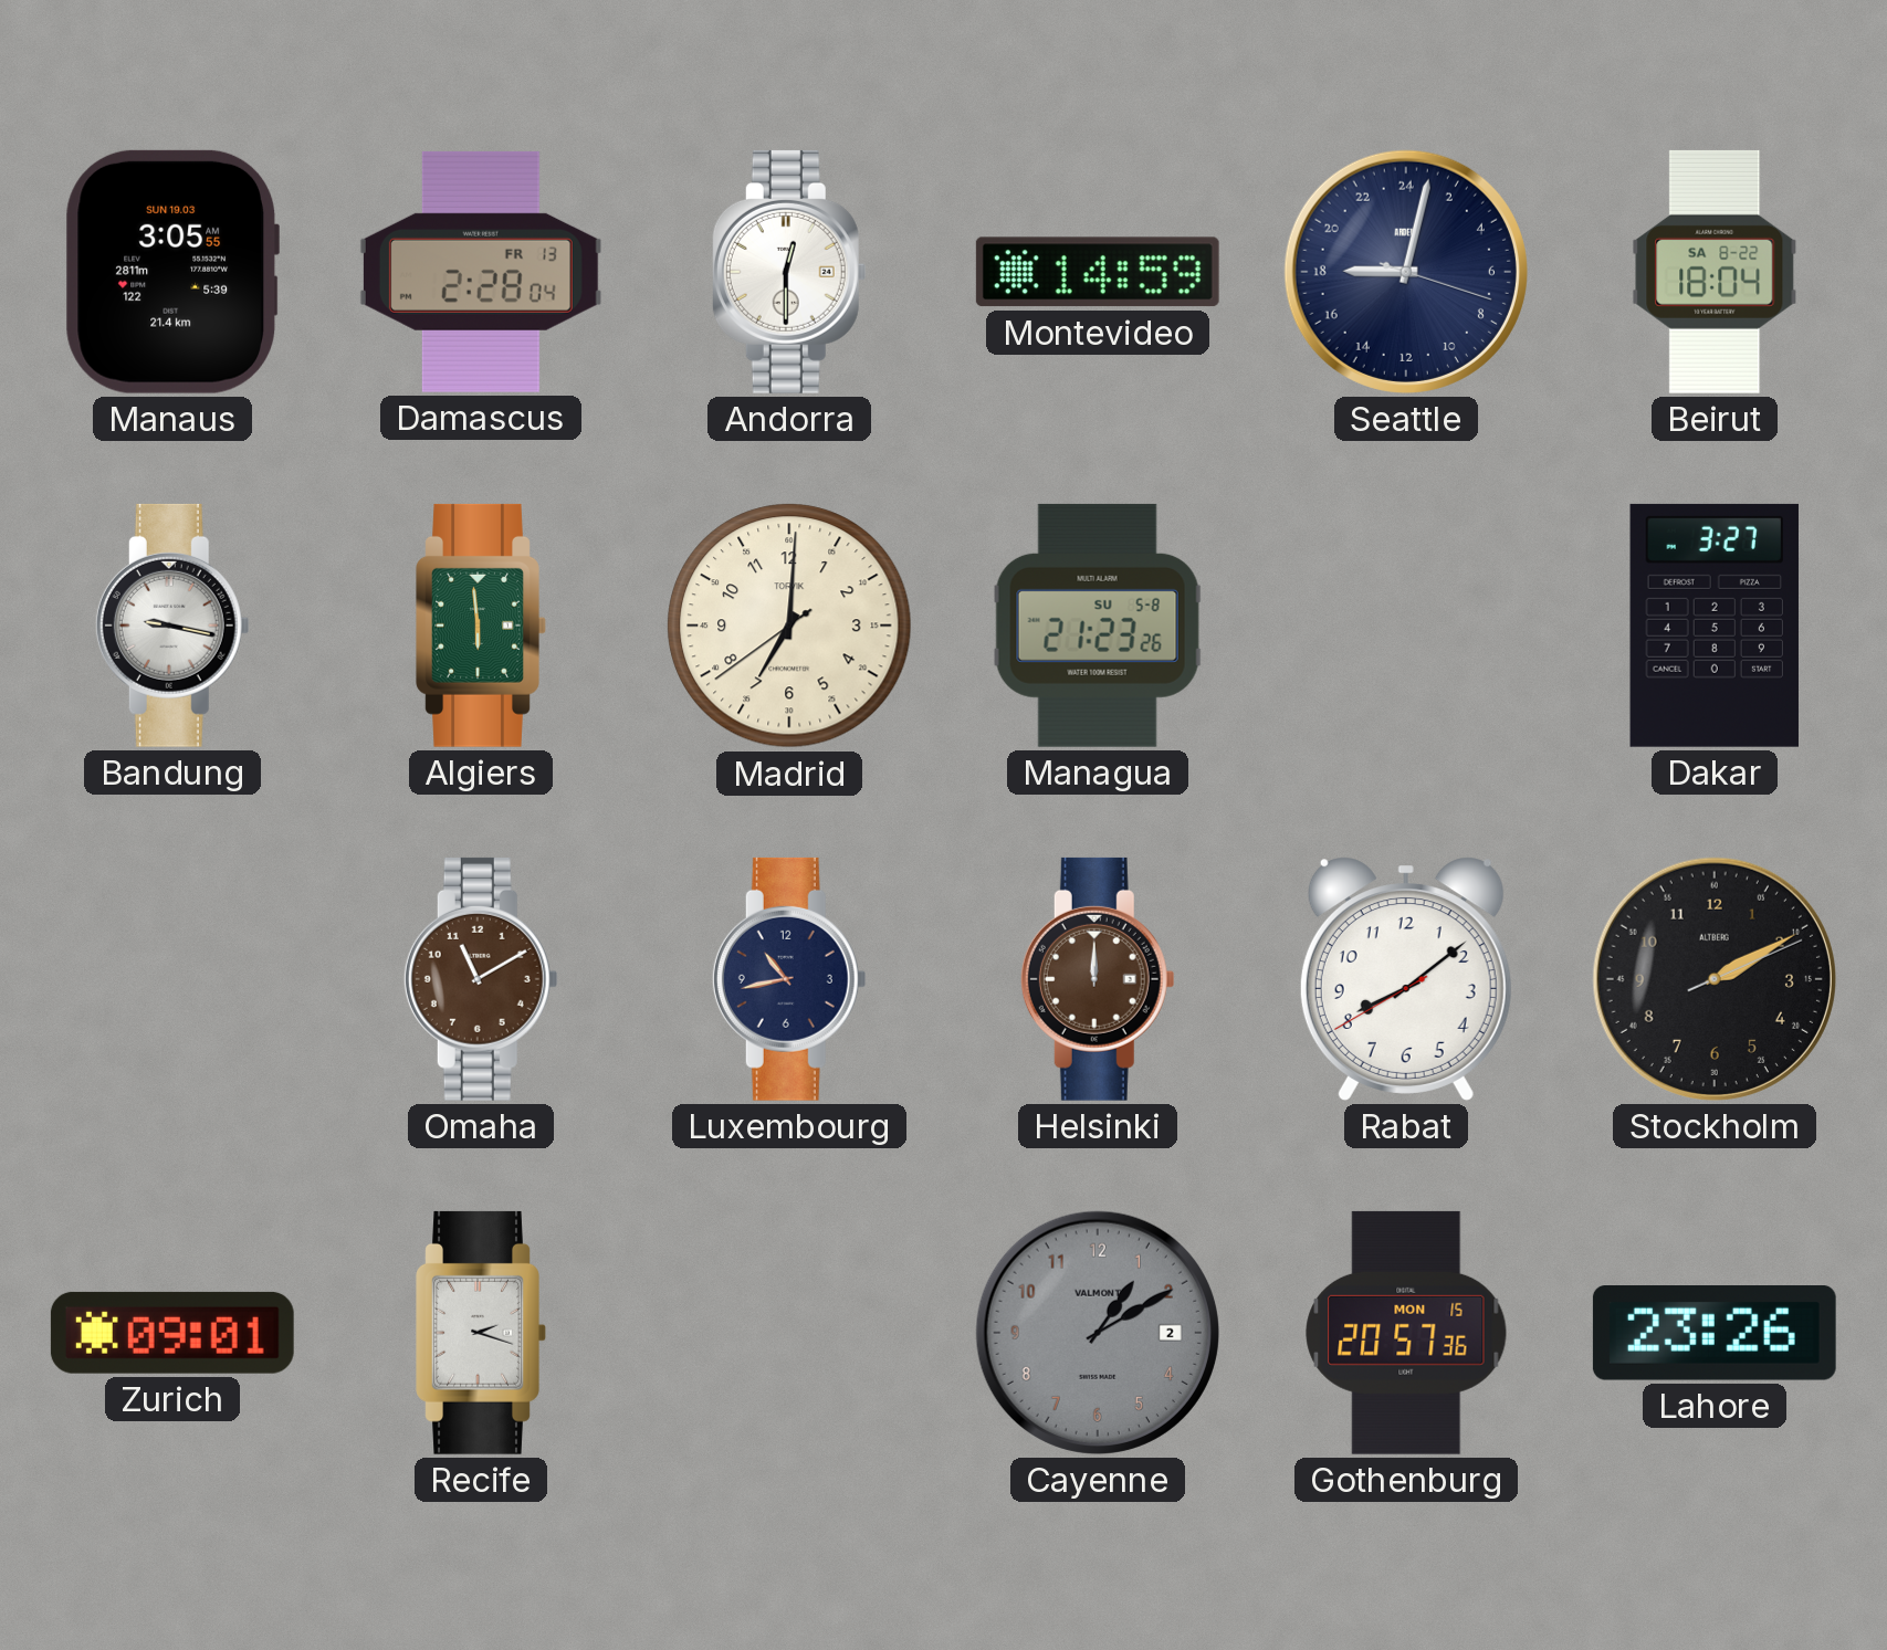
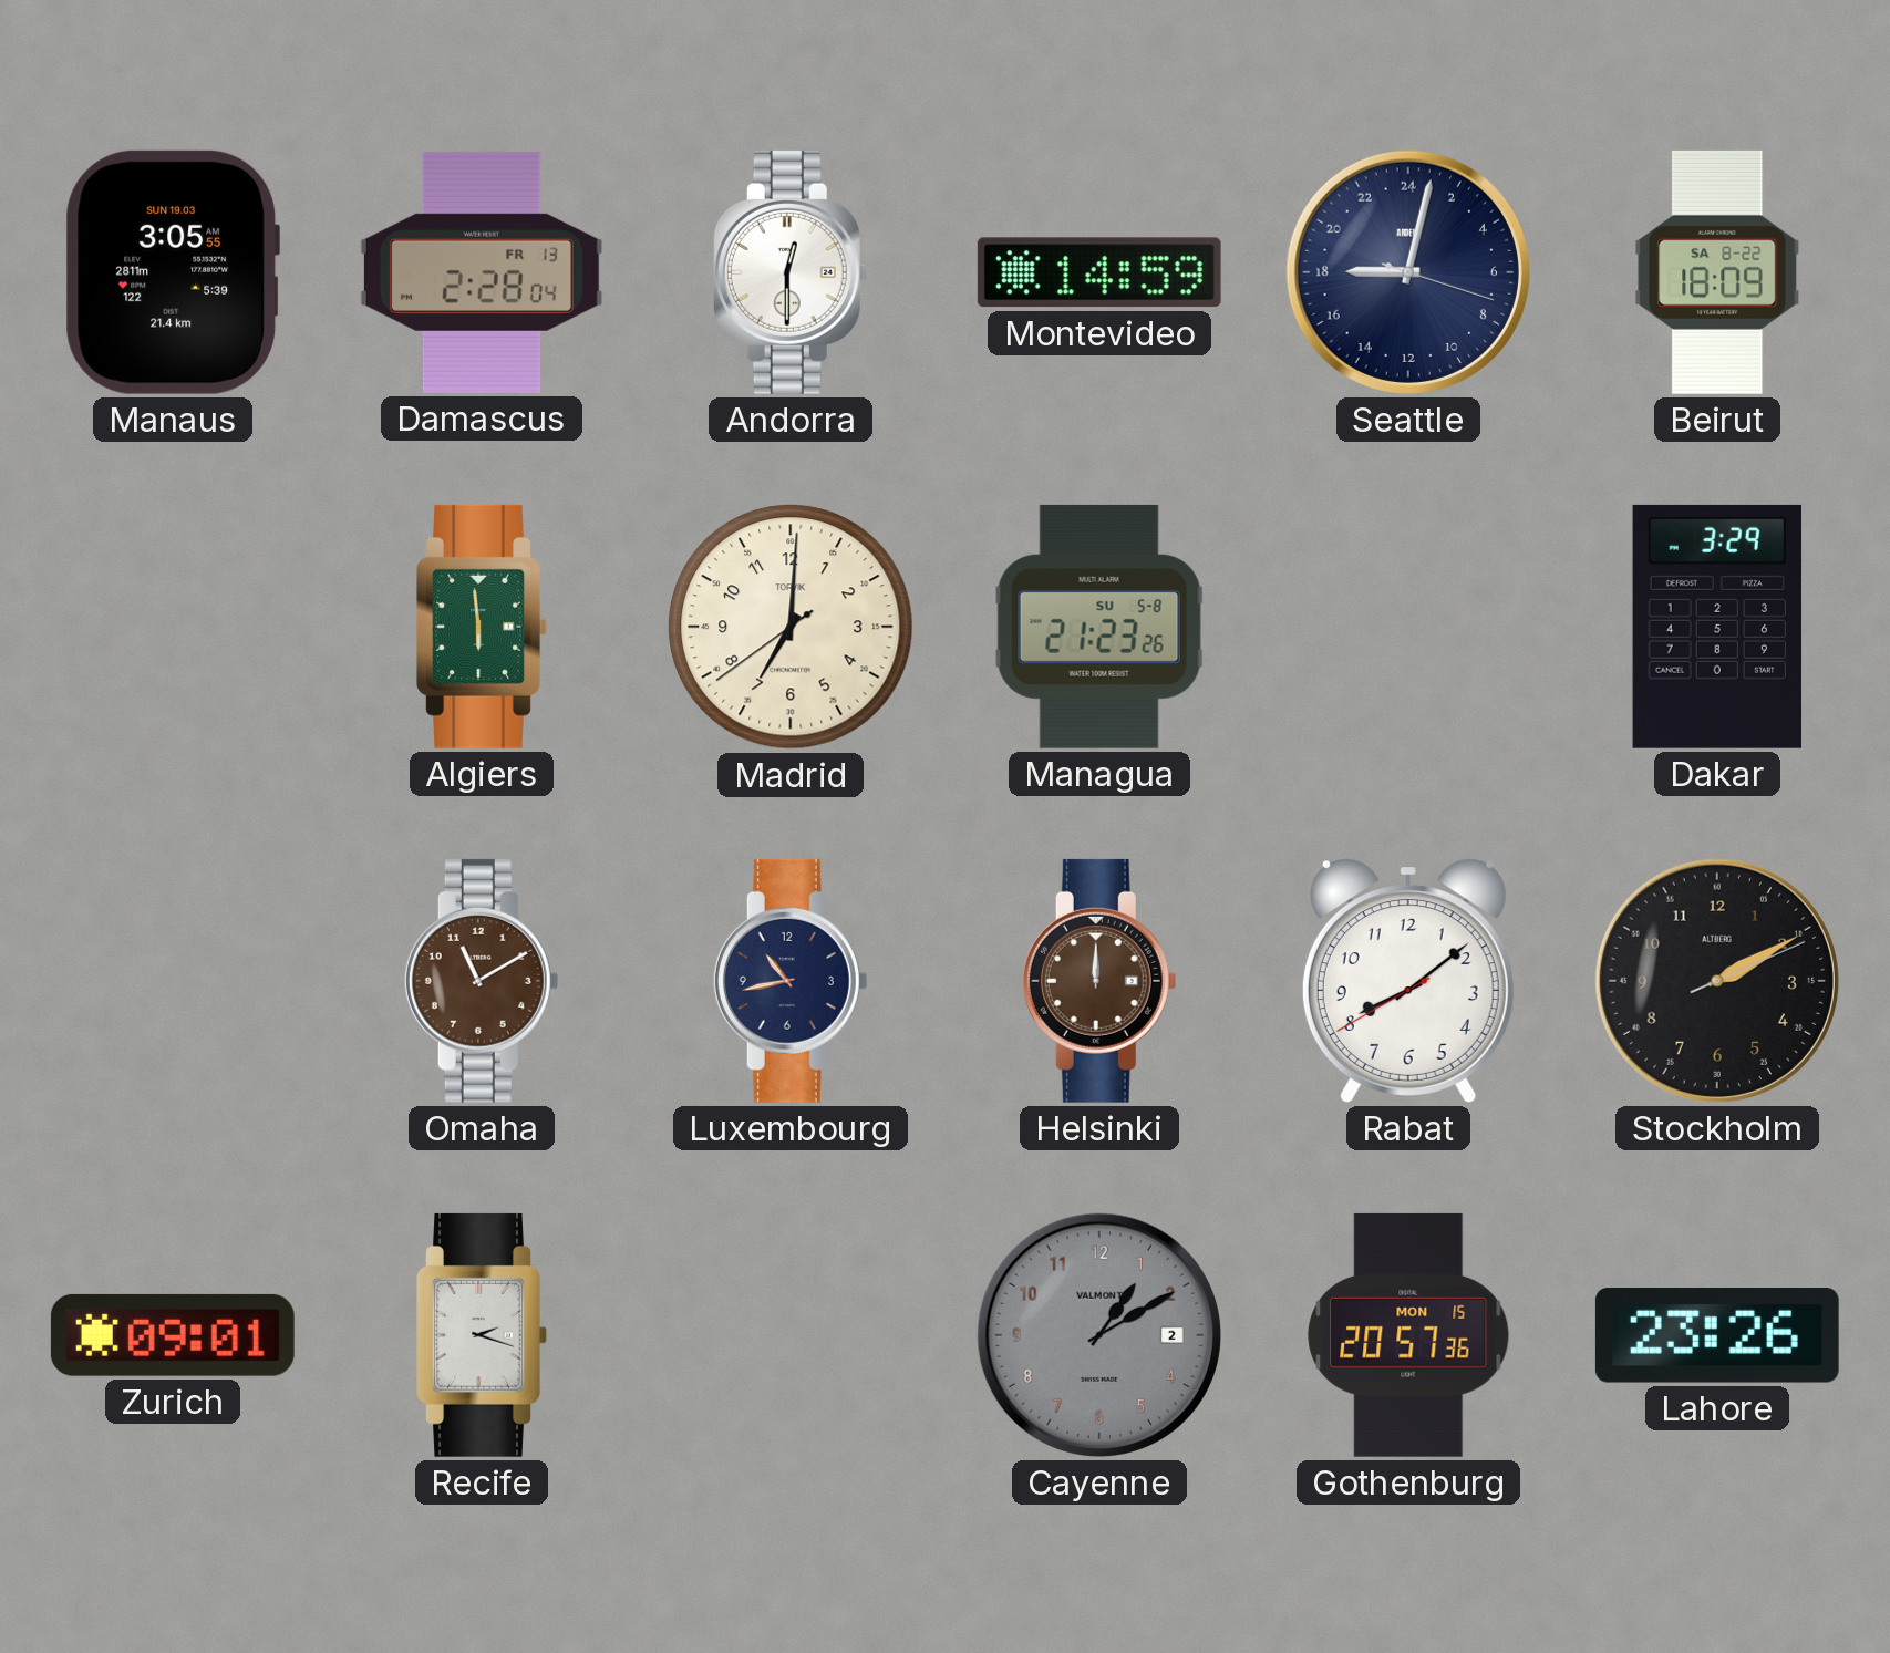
Beirut: 18:04 -> 18:09
Bandung: 9:17 -> none
Dakar: 3:27 -> 3:29
